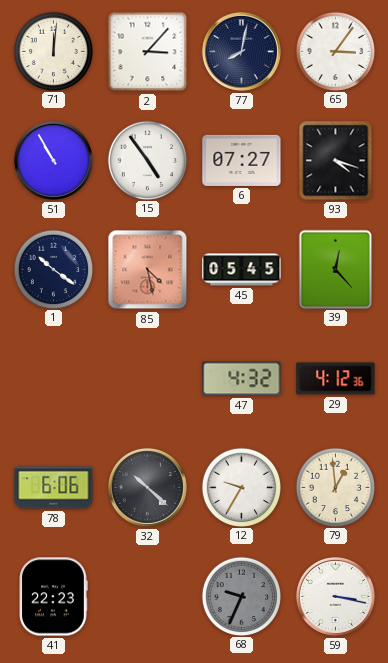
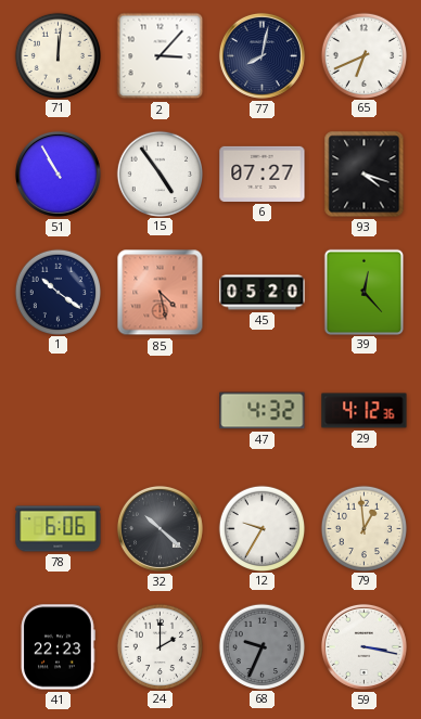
65: 3:06 -> 6:41
45: 05:45 -> 05:20
24: none -> 2:00
